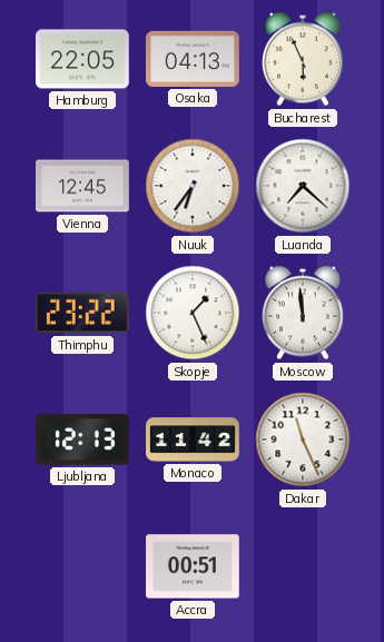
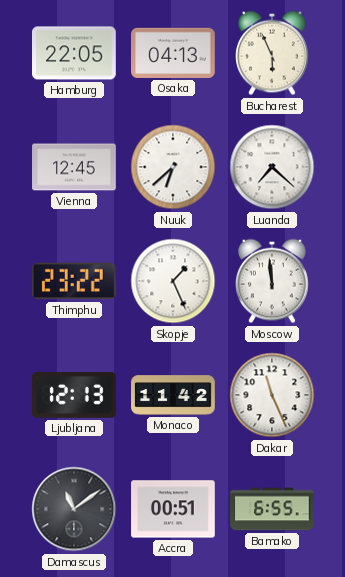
Nuuk: 6:36 -> 6:38
Damascus: none -> 11:09
Bamako: none -> 6:55
